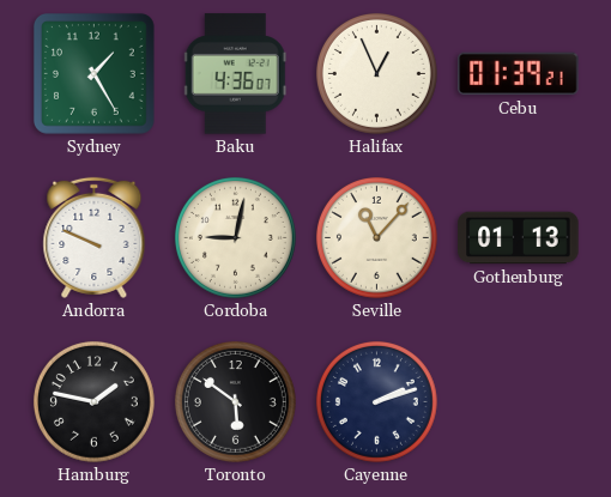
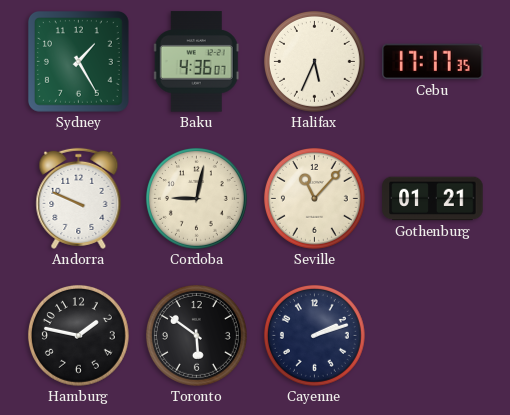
Halifax: 12:56 -> 5:34
Cebu: 01:39 -> 17:17
Gothenburg: 01:13 -> 01:21
